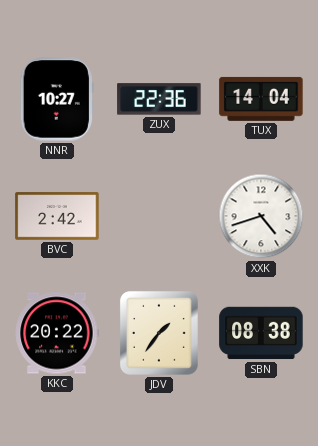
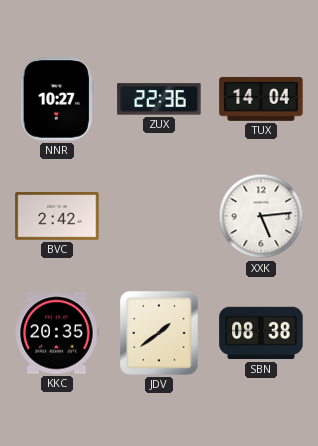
XXK: 4:42 -> 5:14
KKC: 20:22 -> 20:35
JDV: 1:36 -> 1:39
